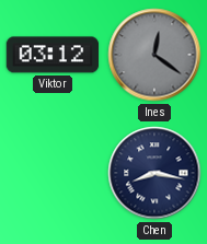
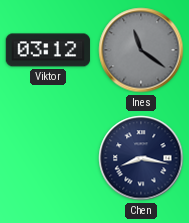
Ines: 12:21 -> 11:21
